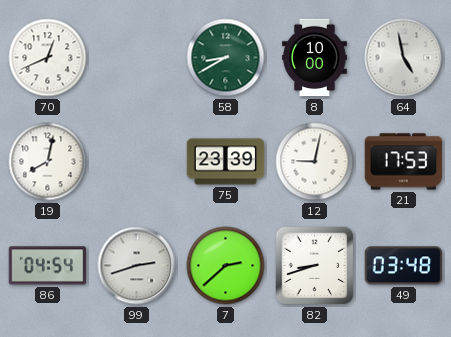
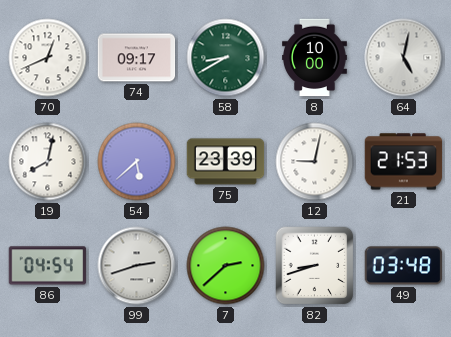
74: none -> 09:17
64: 4:58 -> 5:02
54: none -> 5:38
21: 17:53 -> 21:53
